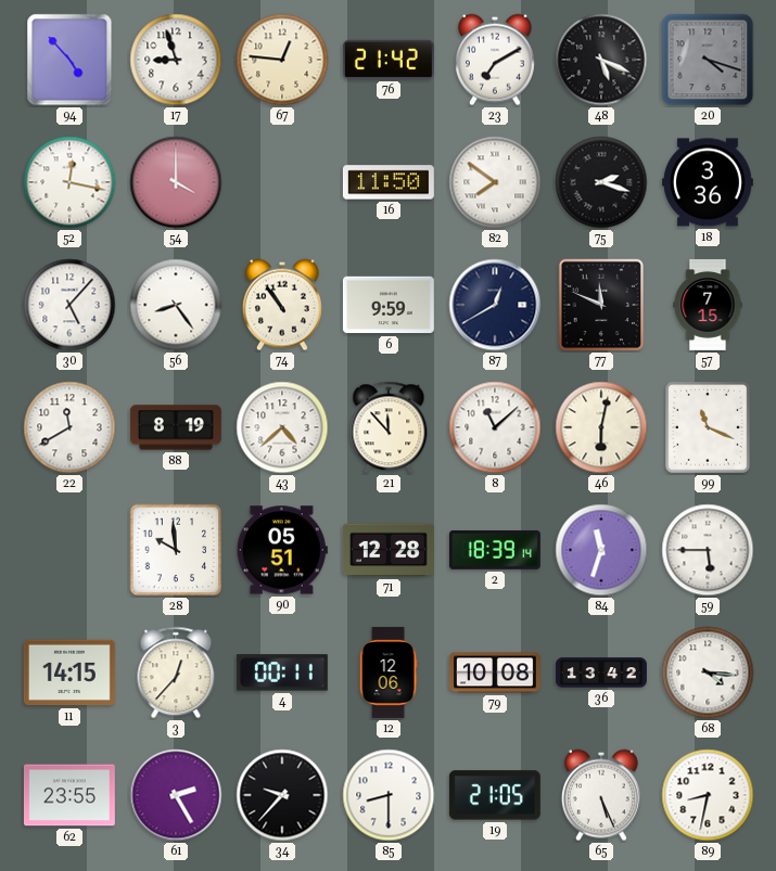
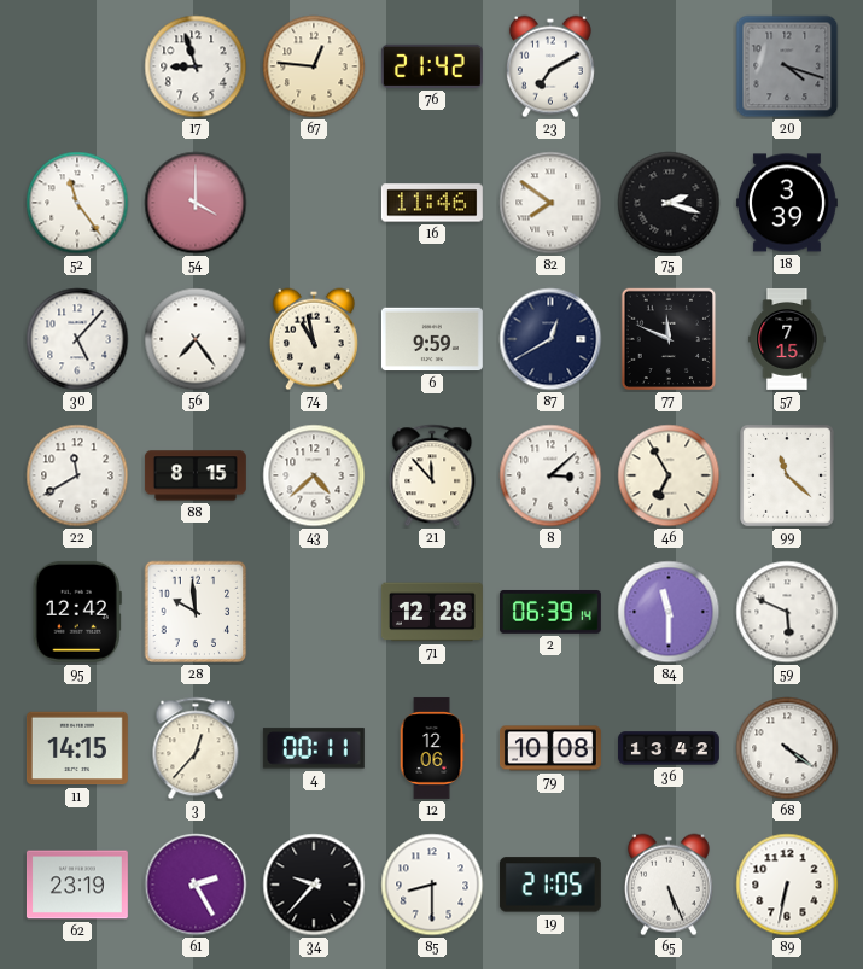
94: 4:53 -> none
48: 5:19 -> none
52: 12:17 -> 11:24
16: 11:50 -> 11:46
18: 3:36 -> 3:39
56: 8:24 -> 7:24
74: 10:54 -> 10:58
88: 8:19 -> 8:15
8: 11:08 -> 3:08
46: 6:02 -> 6:55
99: 11:19 -> 11:22
95: none -> 12:42
90: 05:51 -> none
2: 18:39 -> 06:39
84: 11:33 -> 11:30
59: 5:45 -> 5:49
68: 4:16 -> 4:21
62: 23:55 -> 23:19
89: 8:32 -> 6:32
